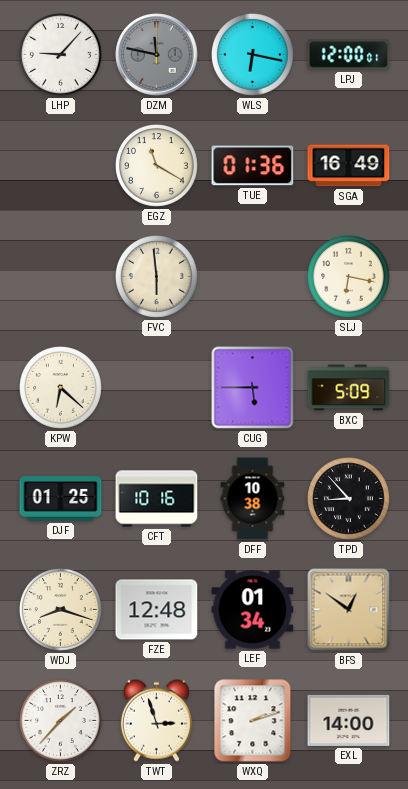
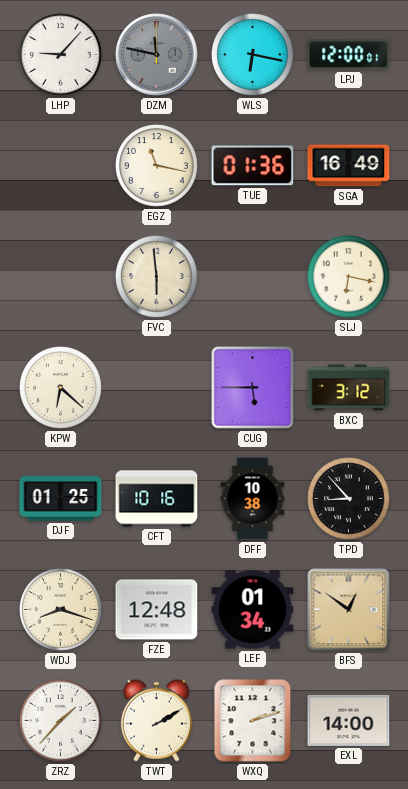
EGZ: 11:20 -> 11:17
BXC: 5:09 -> 3:12
TWT: 2:57 -> 2:10
